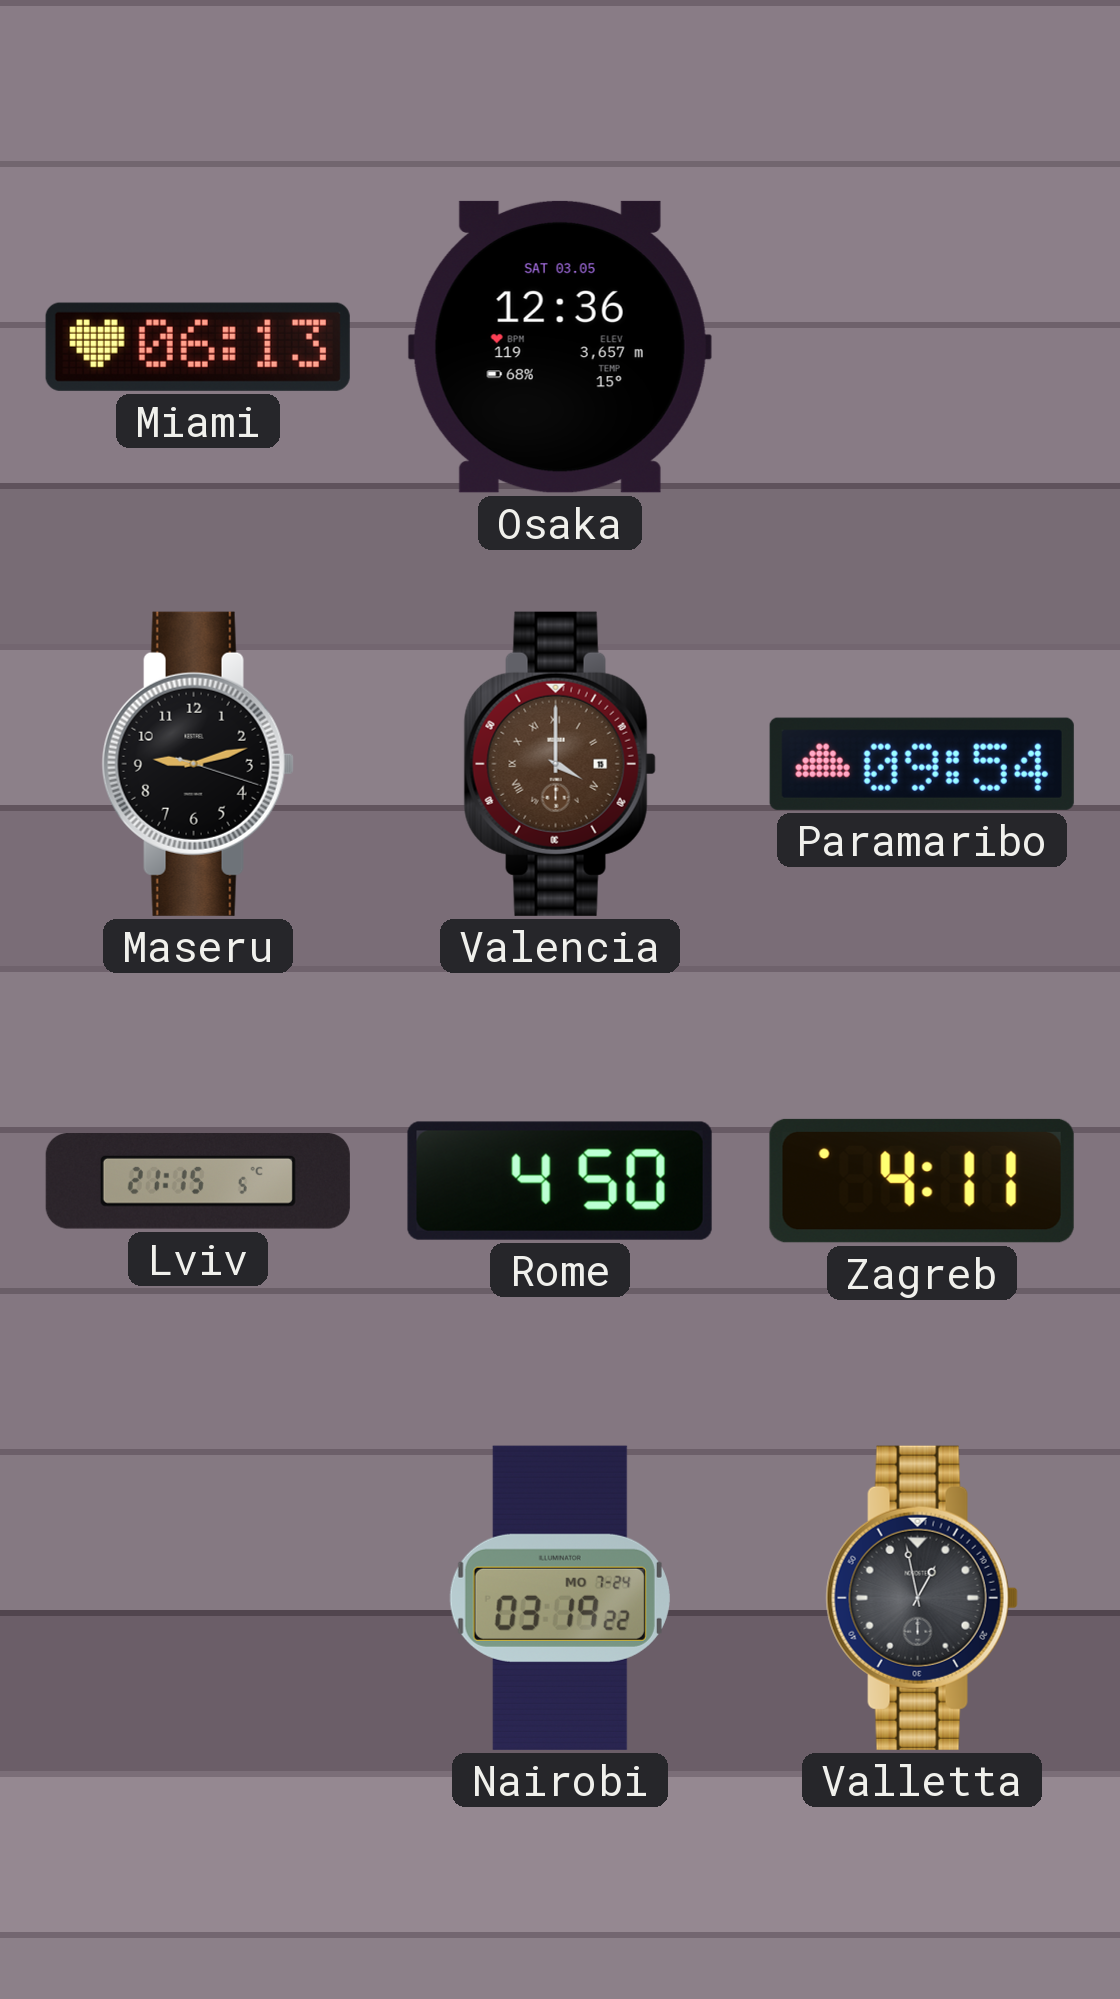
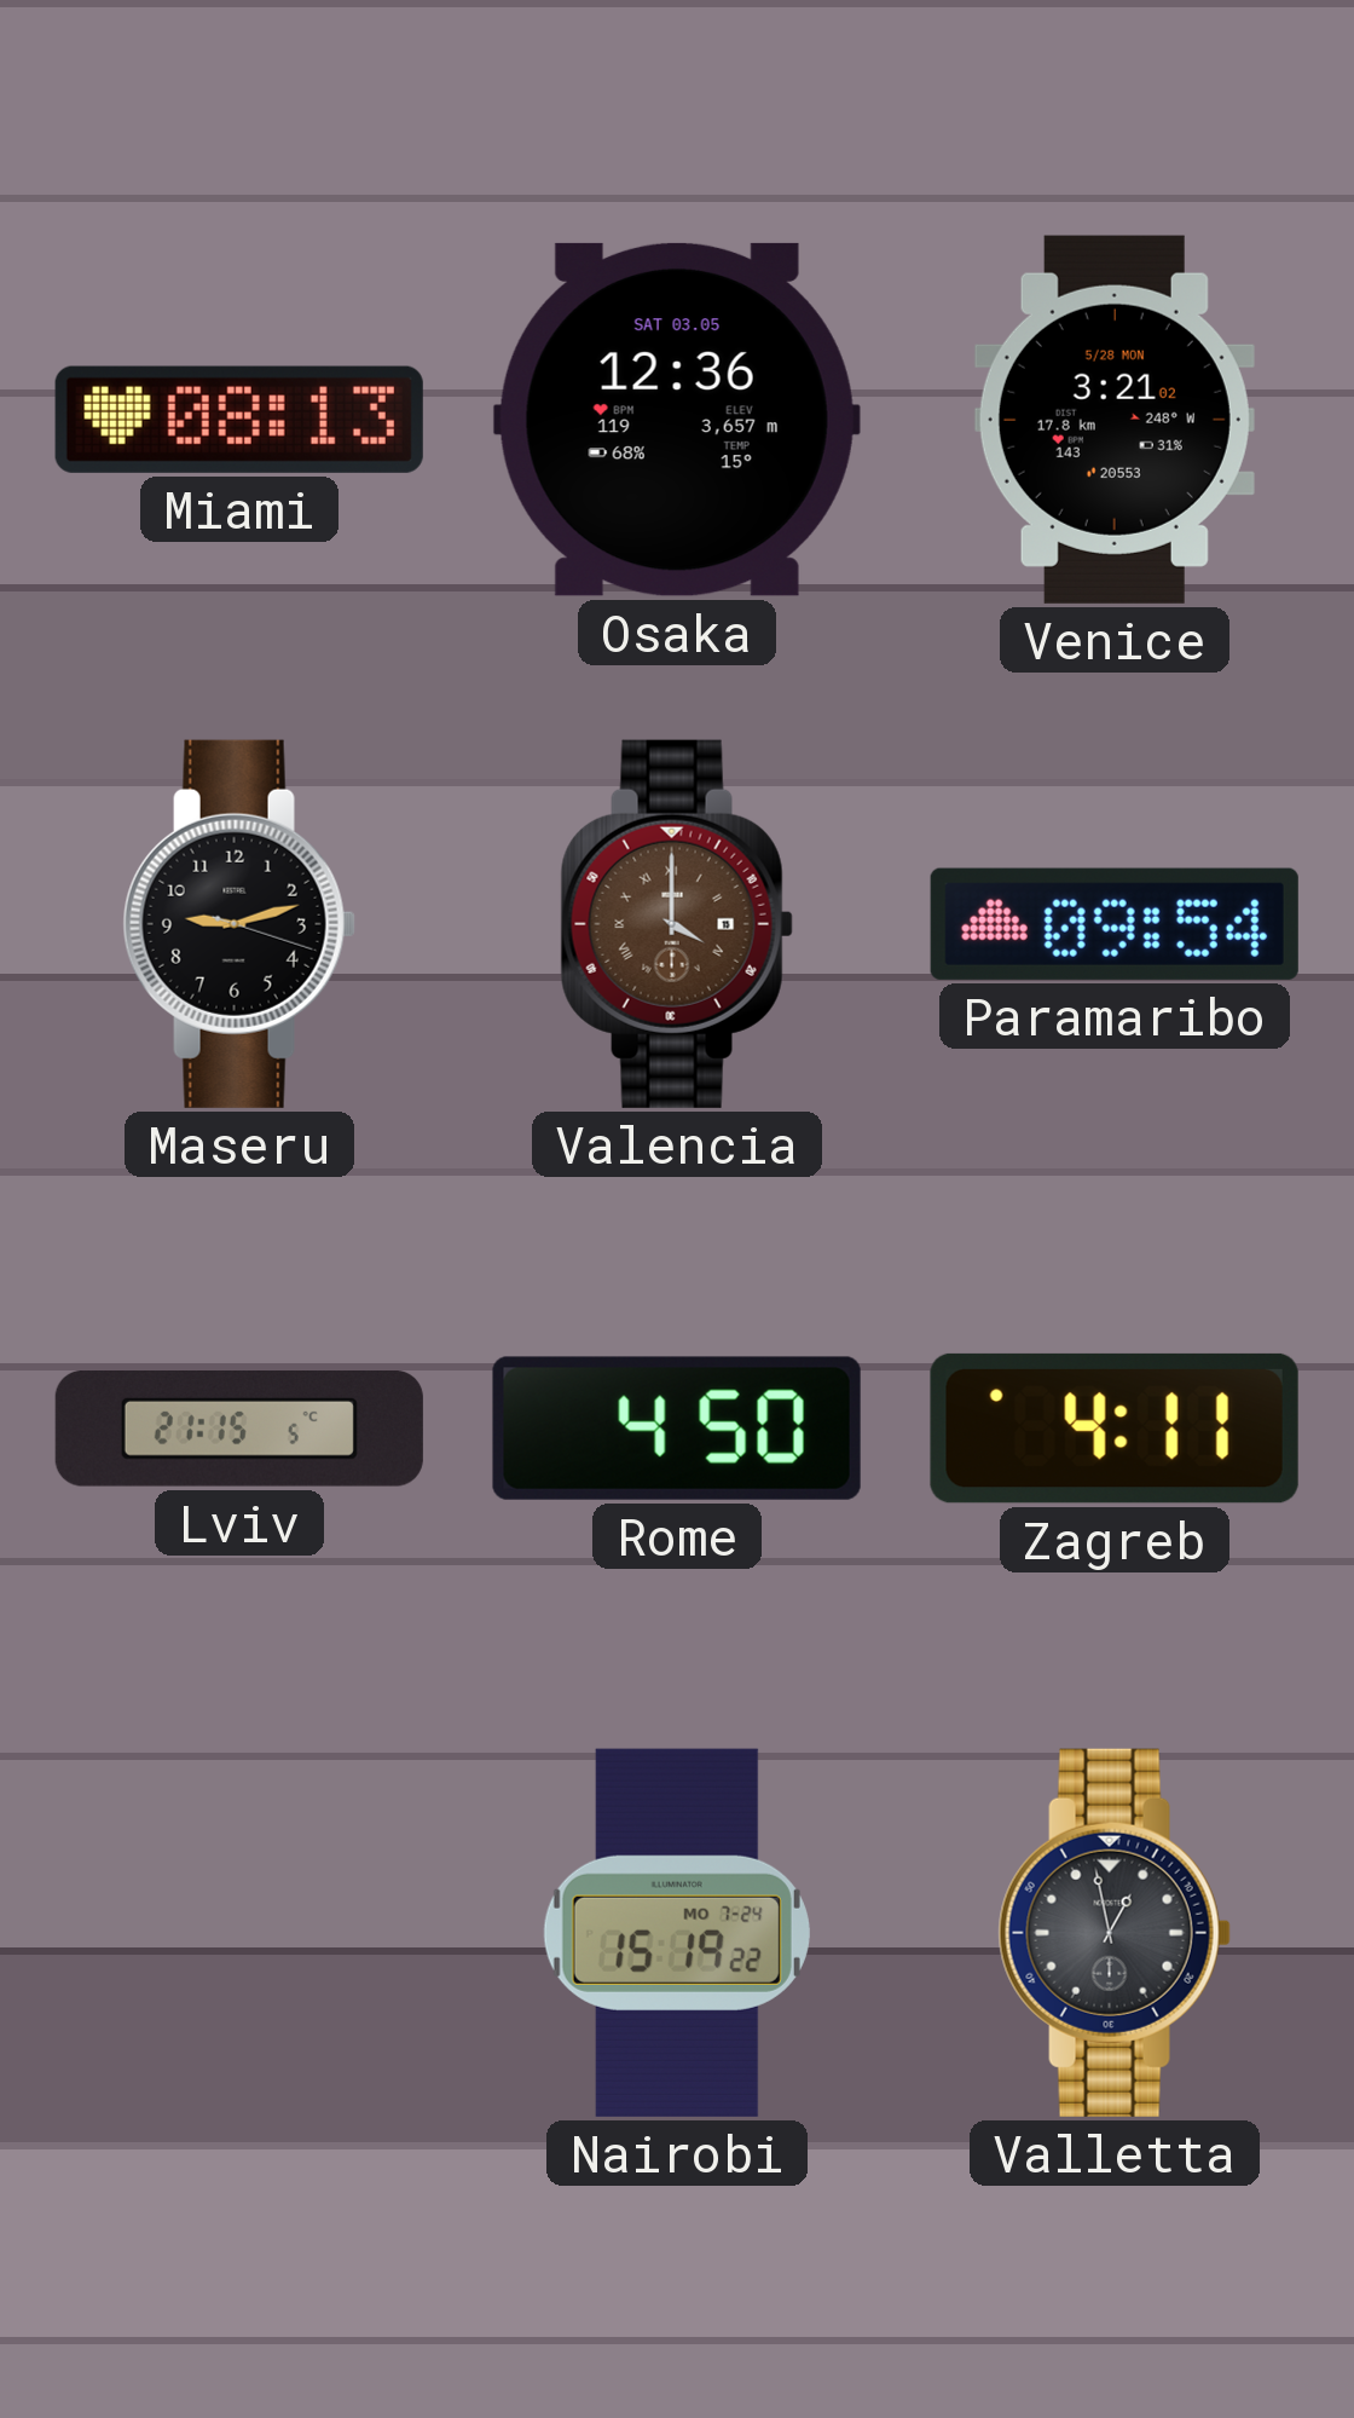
Miami: 06:13 -> 08:13
Venice: none -> 3:21
Nairobi: 03:19 -> 15:19
